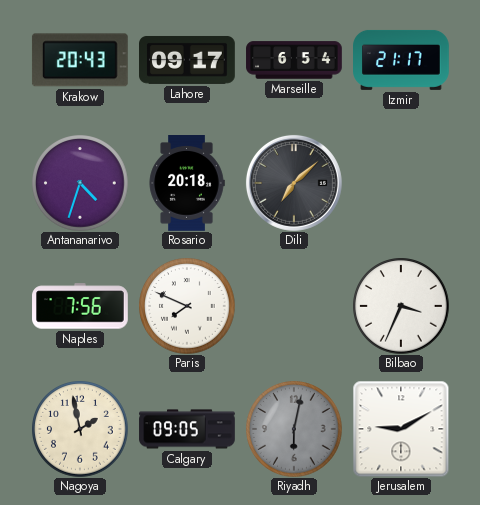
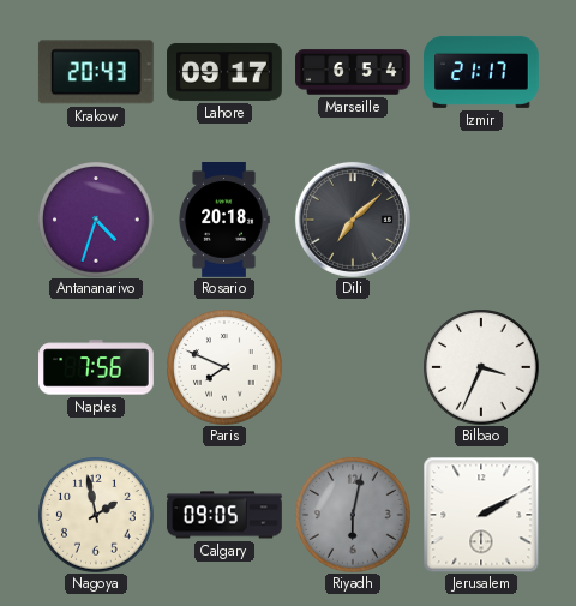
Jerusalem: 9:10 -> 2:10
